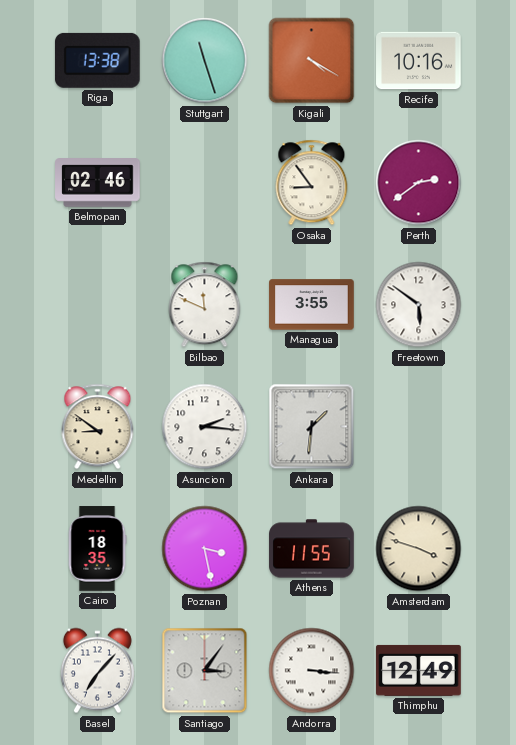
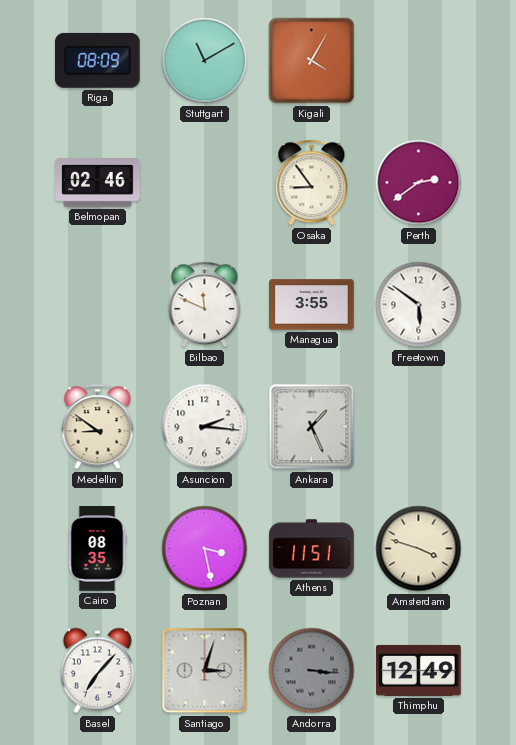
Riga: 13:38 -> 08:09
Stuttgart: 11:27 -> 11:10
Kigali: 4:20 -> 4:05
Recife: 10:16 -> none
Ankara: 1:31 -> 1:26
Cairo: 18:35 -> 08:35
Athens: 11:55 -> 11:51
Santiago: 3:06 -> 3:03
Andorra dial: white -> grey
